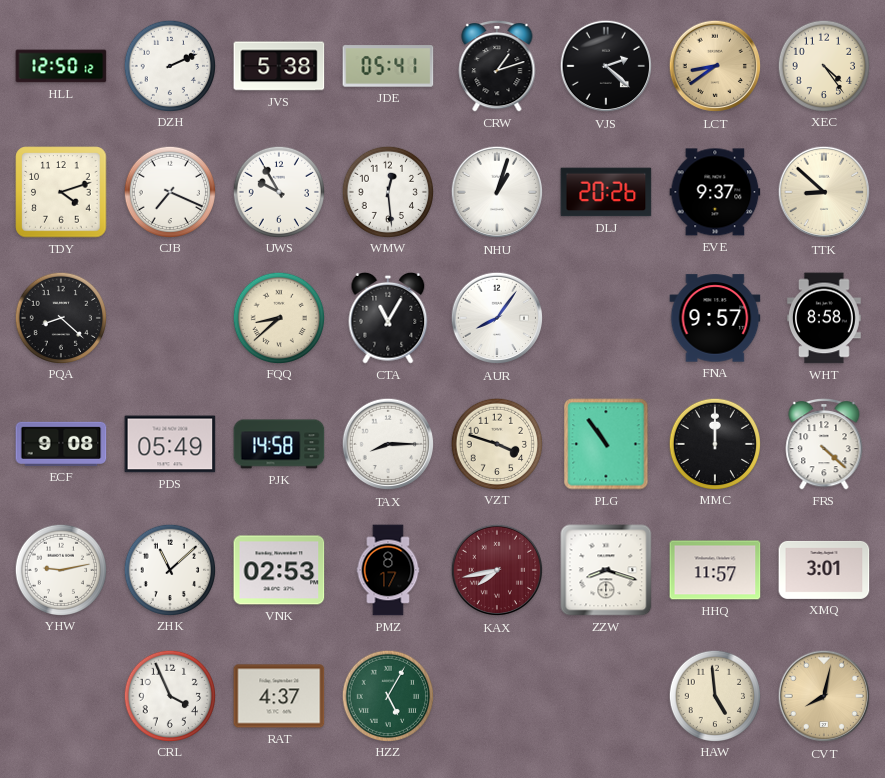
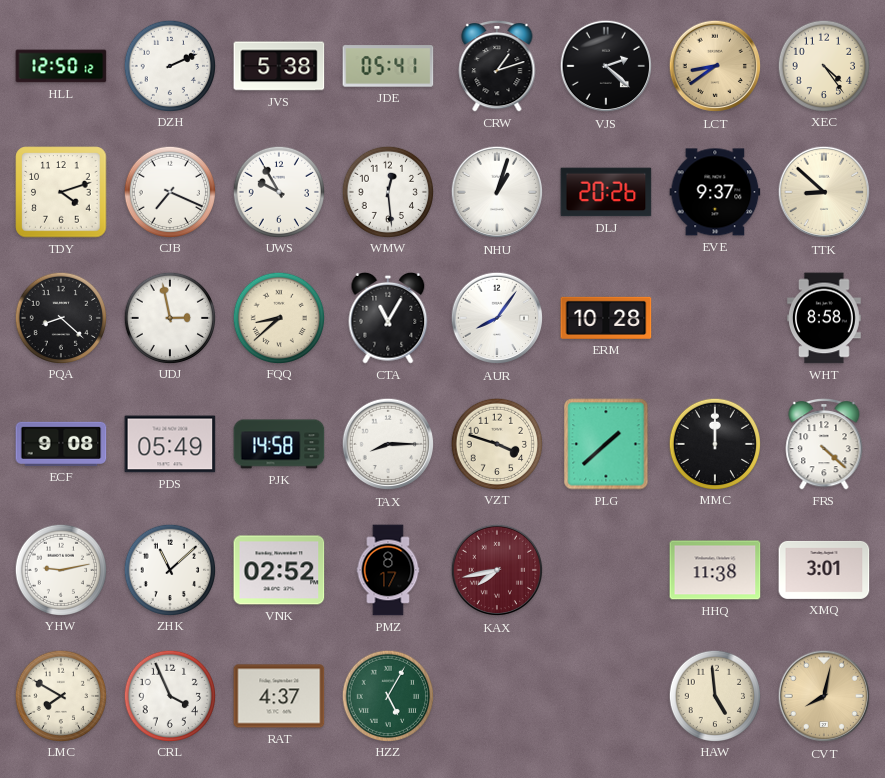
UDJ: none -> 2:58
ERM: none -> 10:28
FNA: 9:57 -> none
PLG: 10:54 -> 1:38
VNK: 02:53 -> 02:52
ZZW: 8:18 -> none
HHQ: 11:57 -> 11:38
LMC: none -> 7:50
